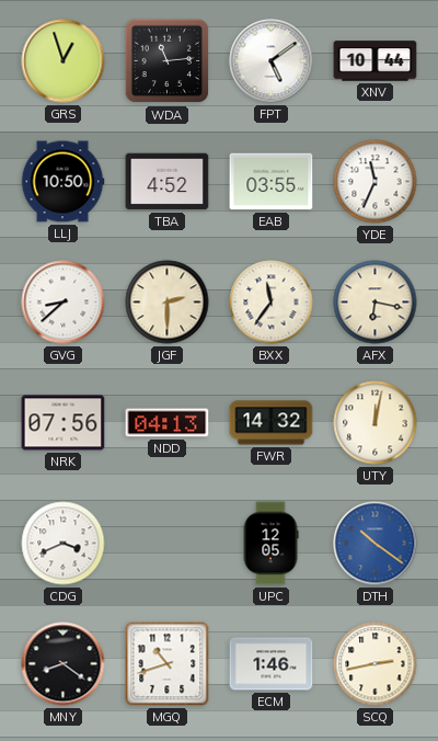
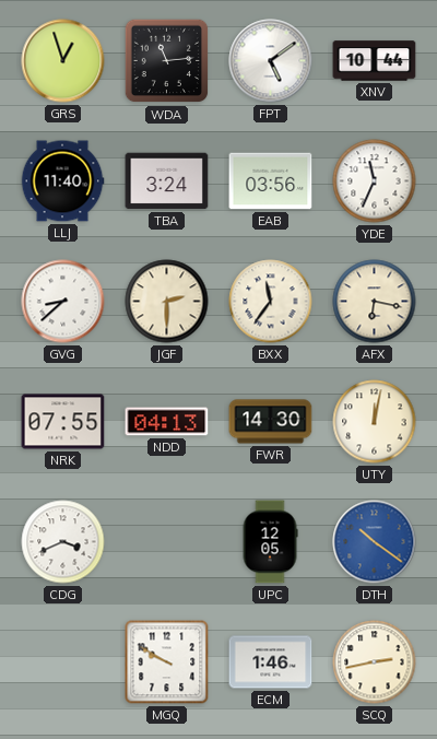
LLJ: 10:50 -> 11:40
TBA: 4:52 -> 3:24
EAB: 03:55 -> 03:56
NRK: 07:56 -> 07:55
FWR: 14:32 -> 14:30
MNY: 8:21 -> none
MGQ: 10:42 -> 9:50
